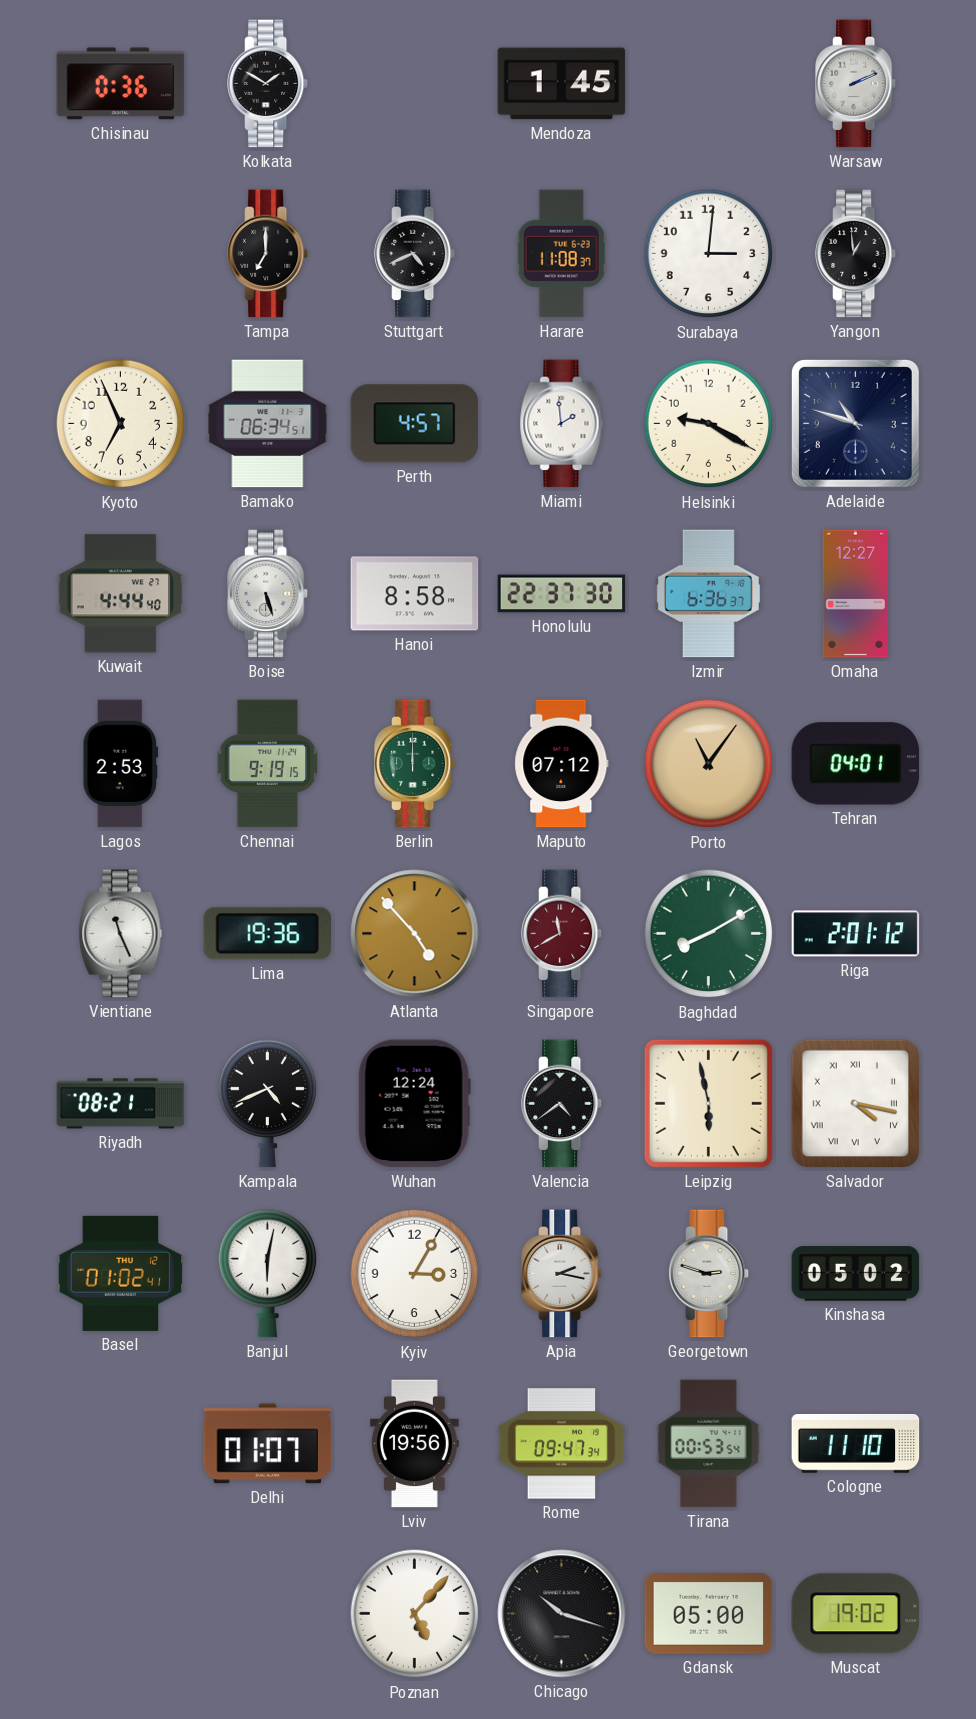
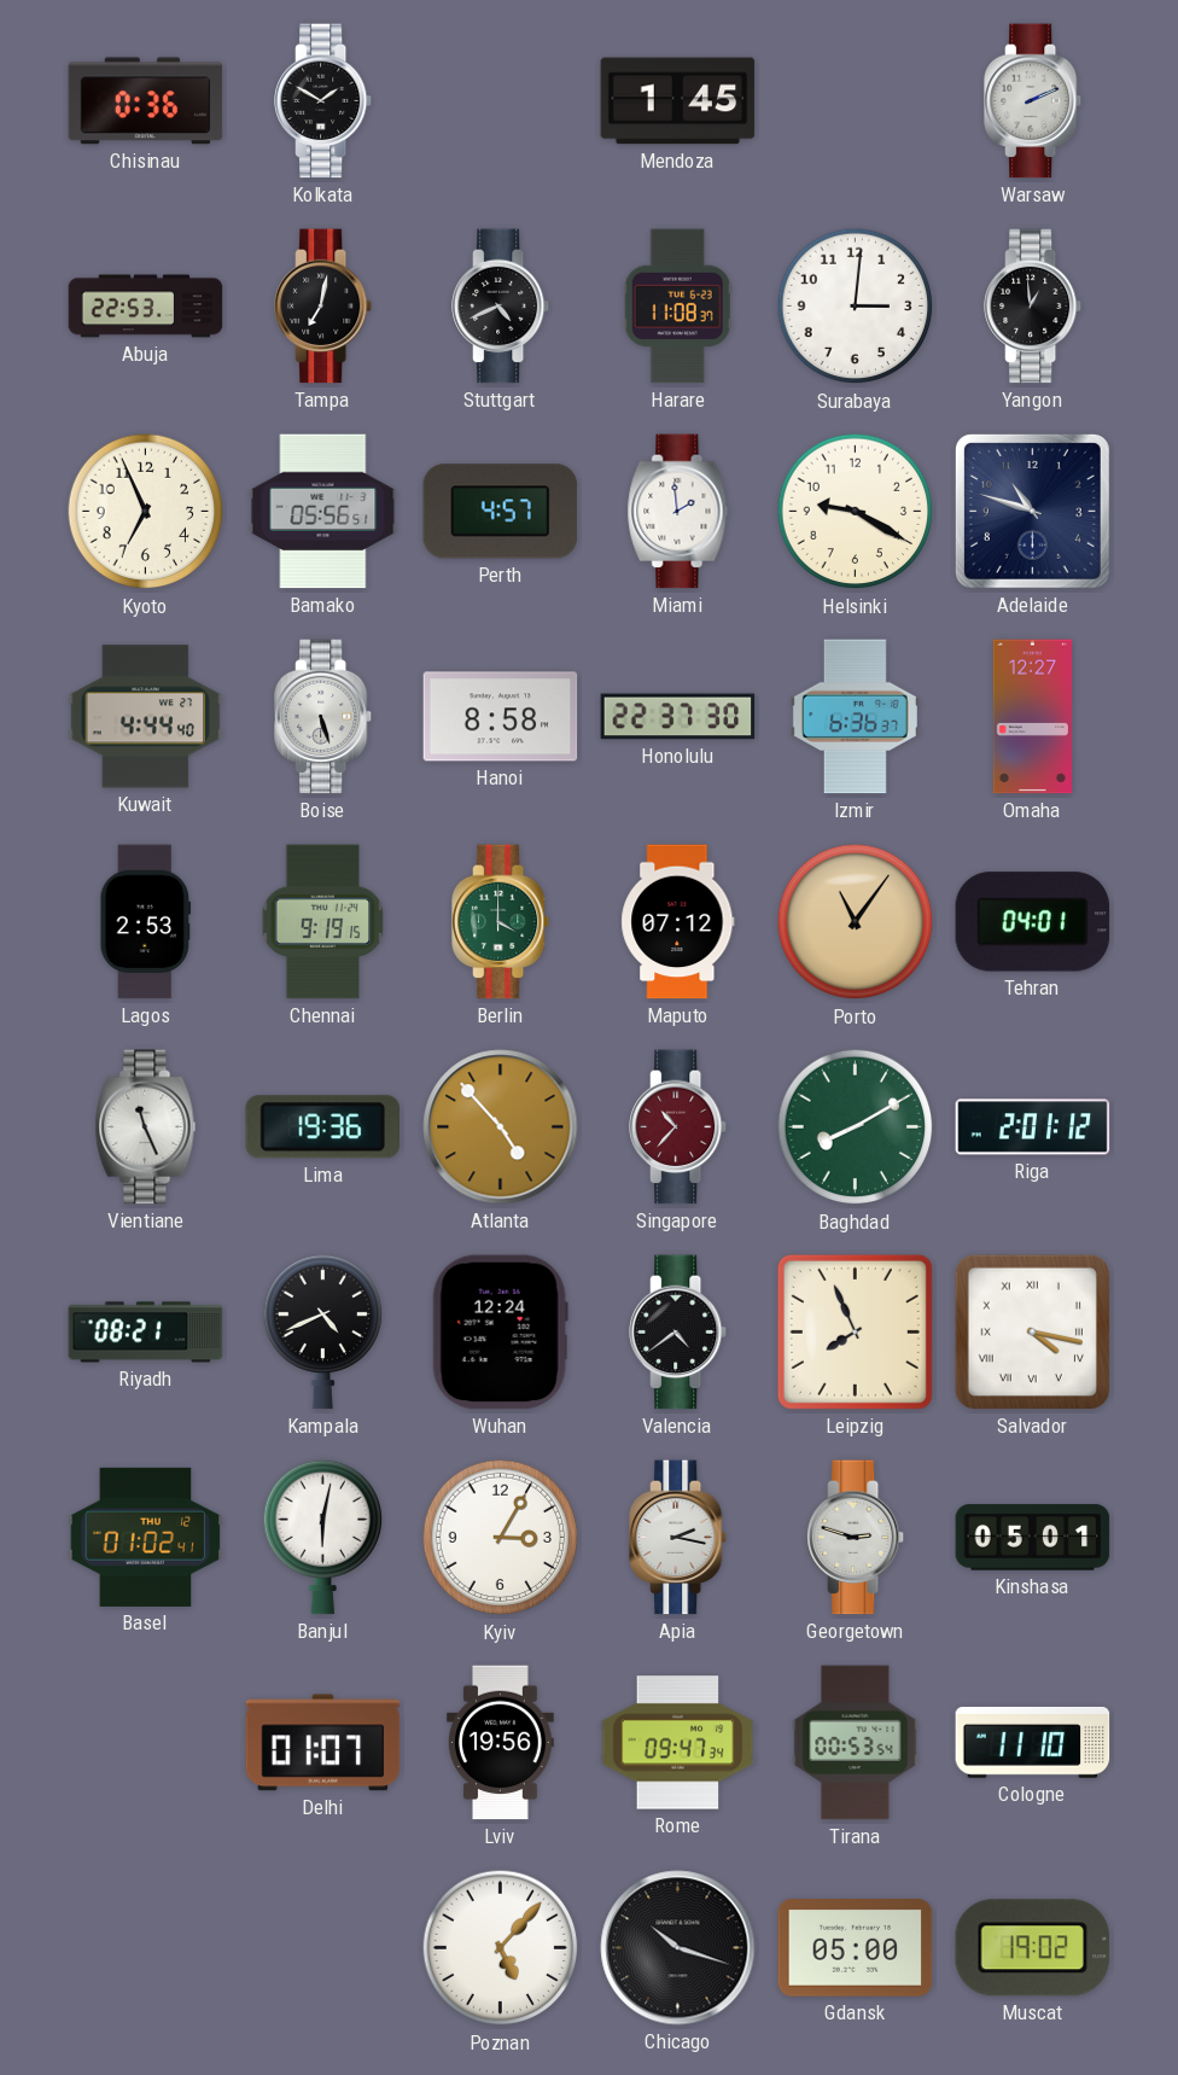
Abuja: none -> 22:53
Tampa: 7:00 -> 7:02
Bamako: 06:34 -> 05:56
Berlin: 12:00 -> 4:00
Singapore: 11:40 -> 10:37
Leipzig: 5:58 -> 7:56
Kinshasa: 05:02 -> 05:01
